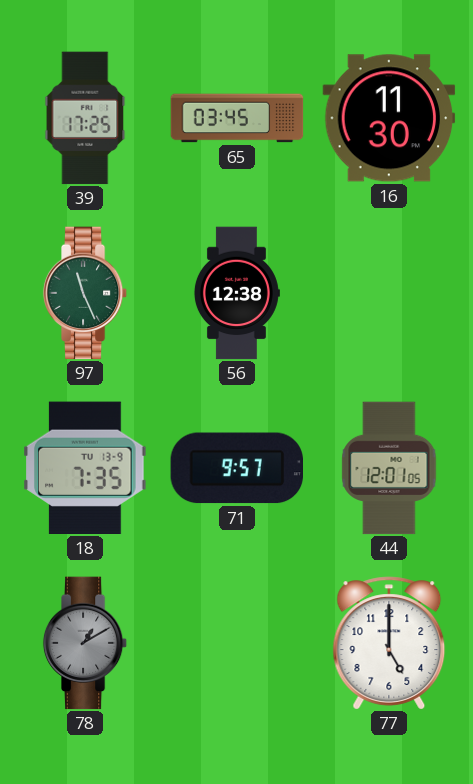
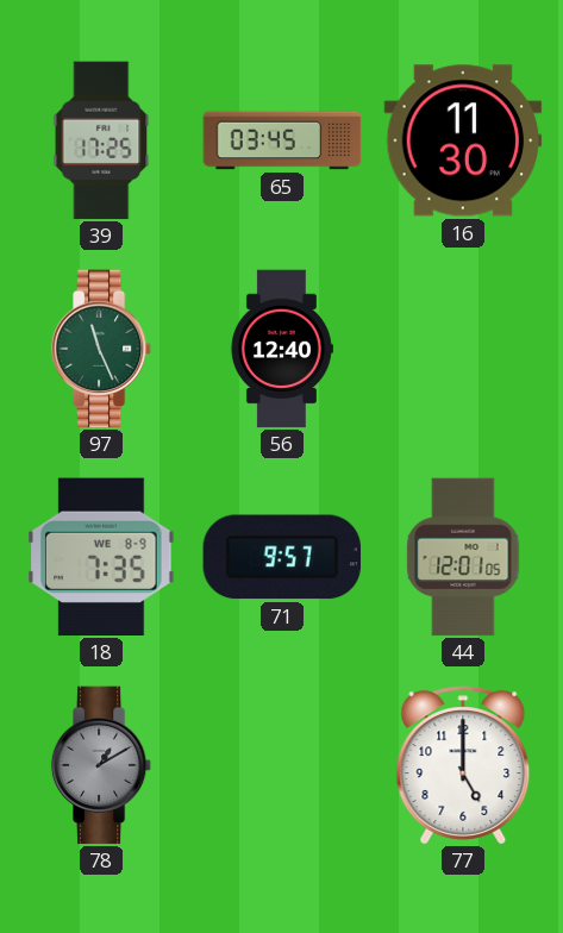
56: 12:38 -> 12:40
18 date: TU 13-9 -> WE 8-9
